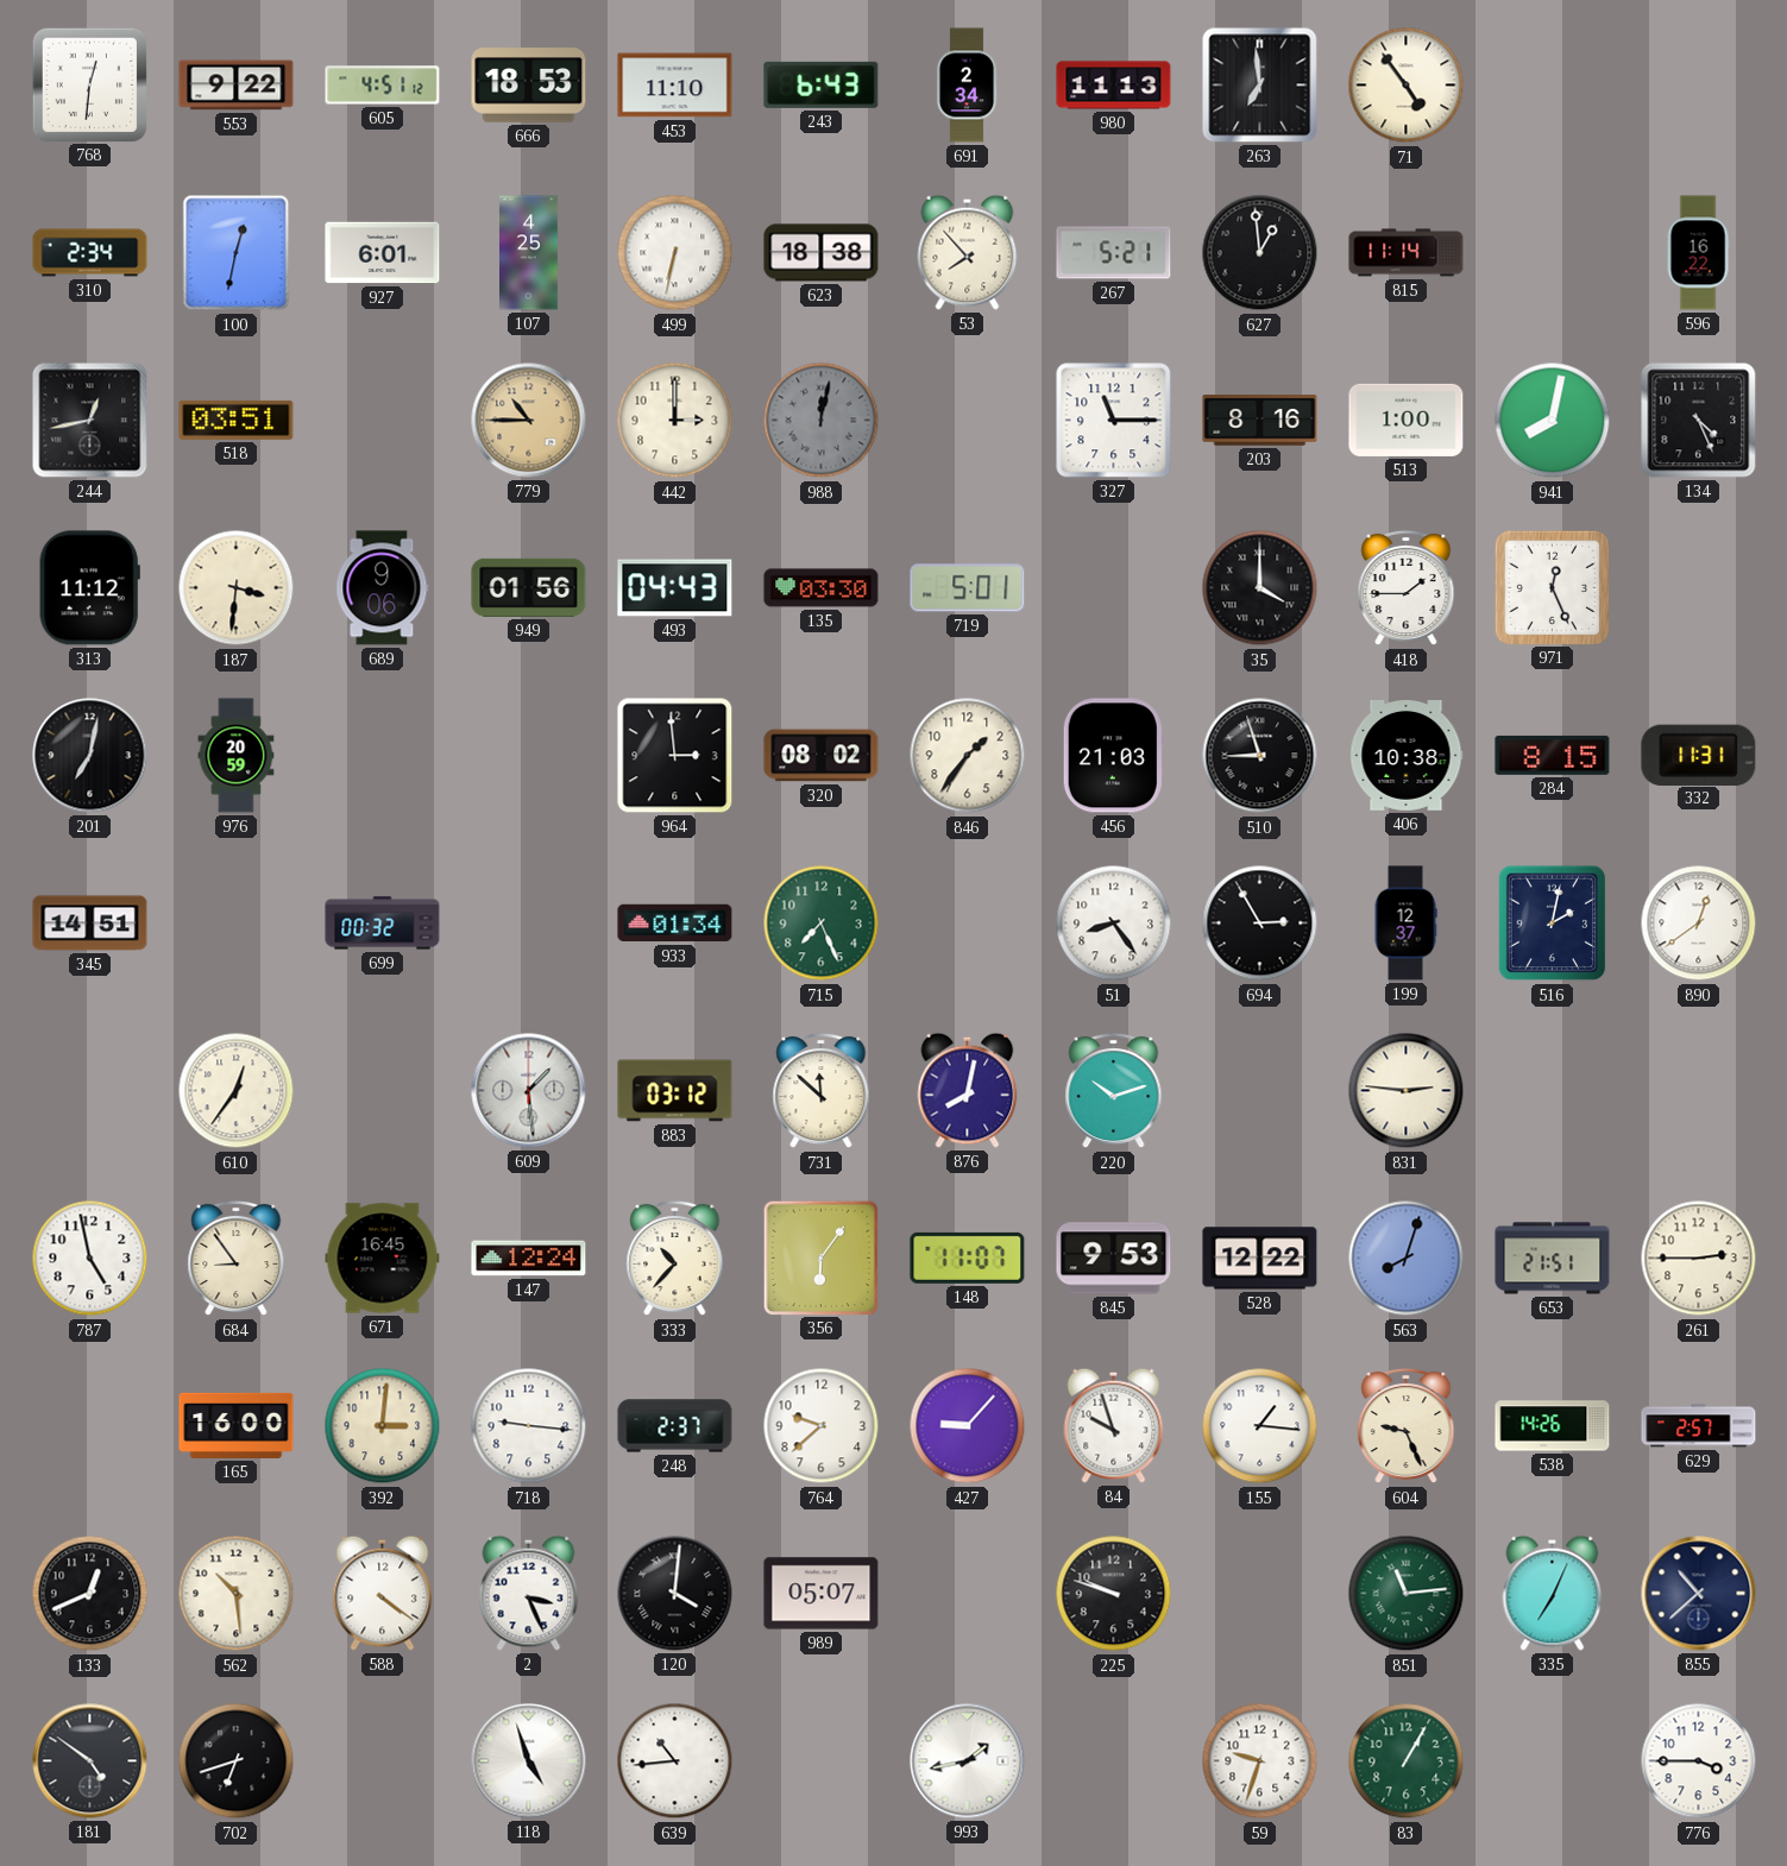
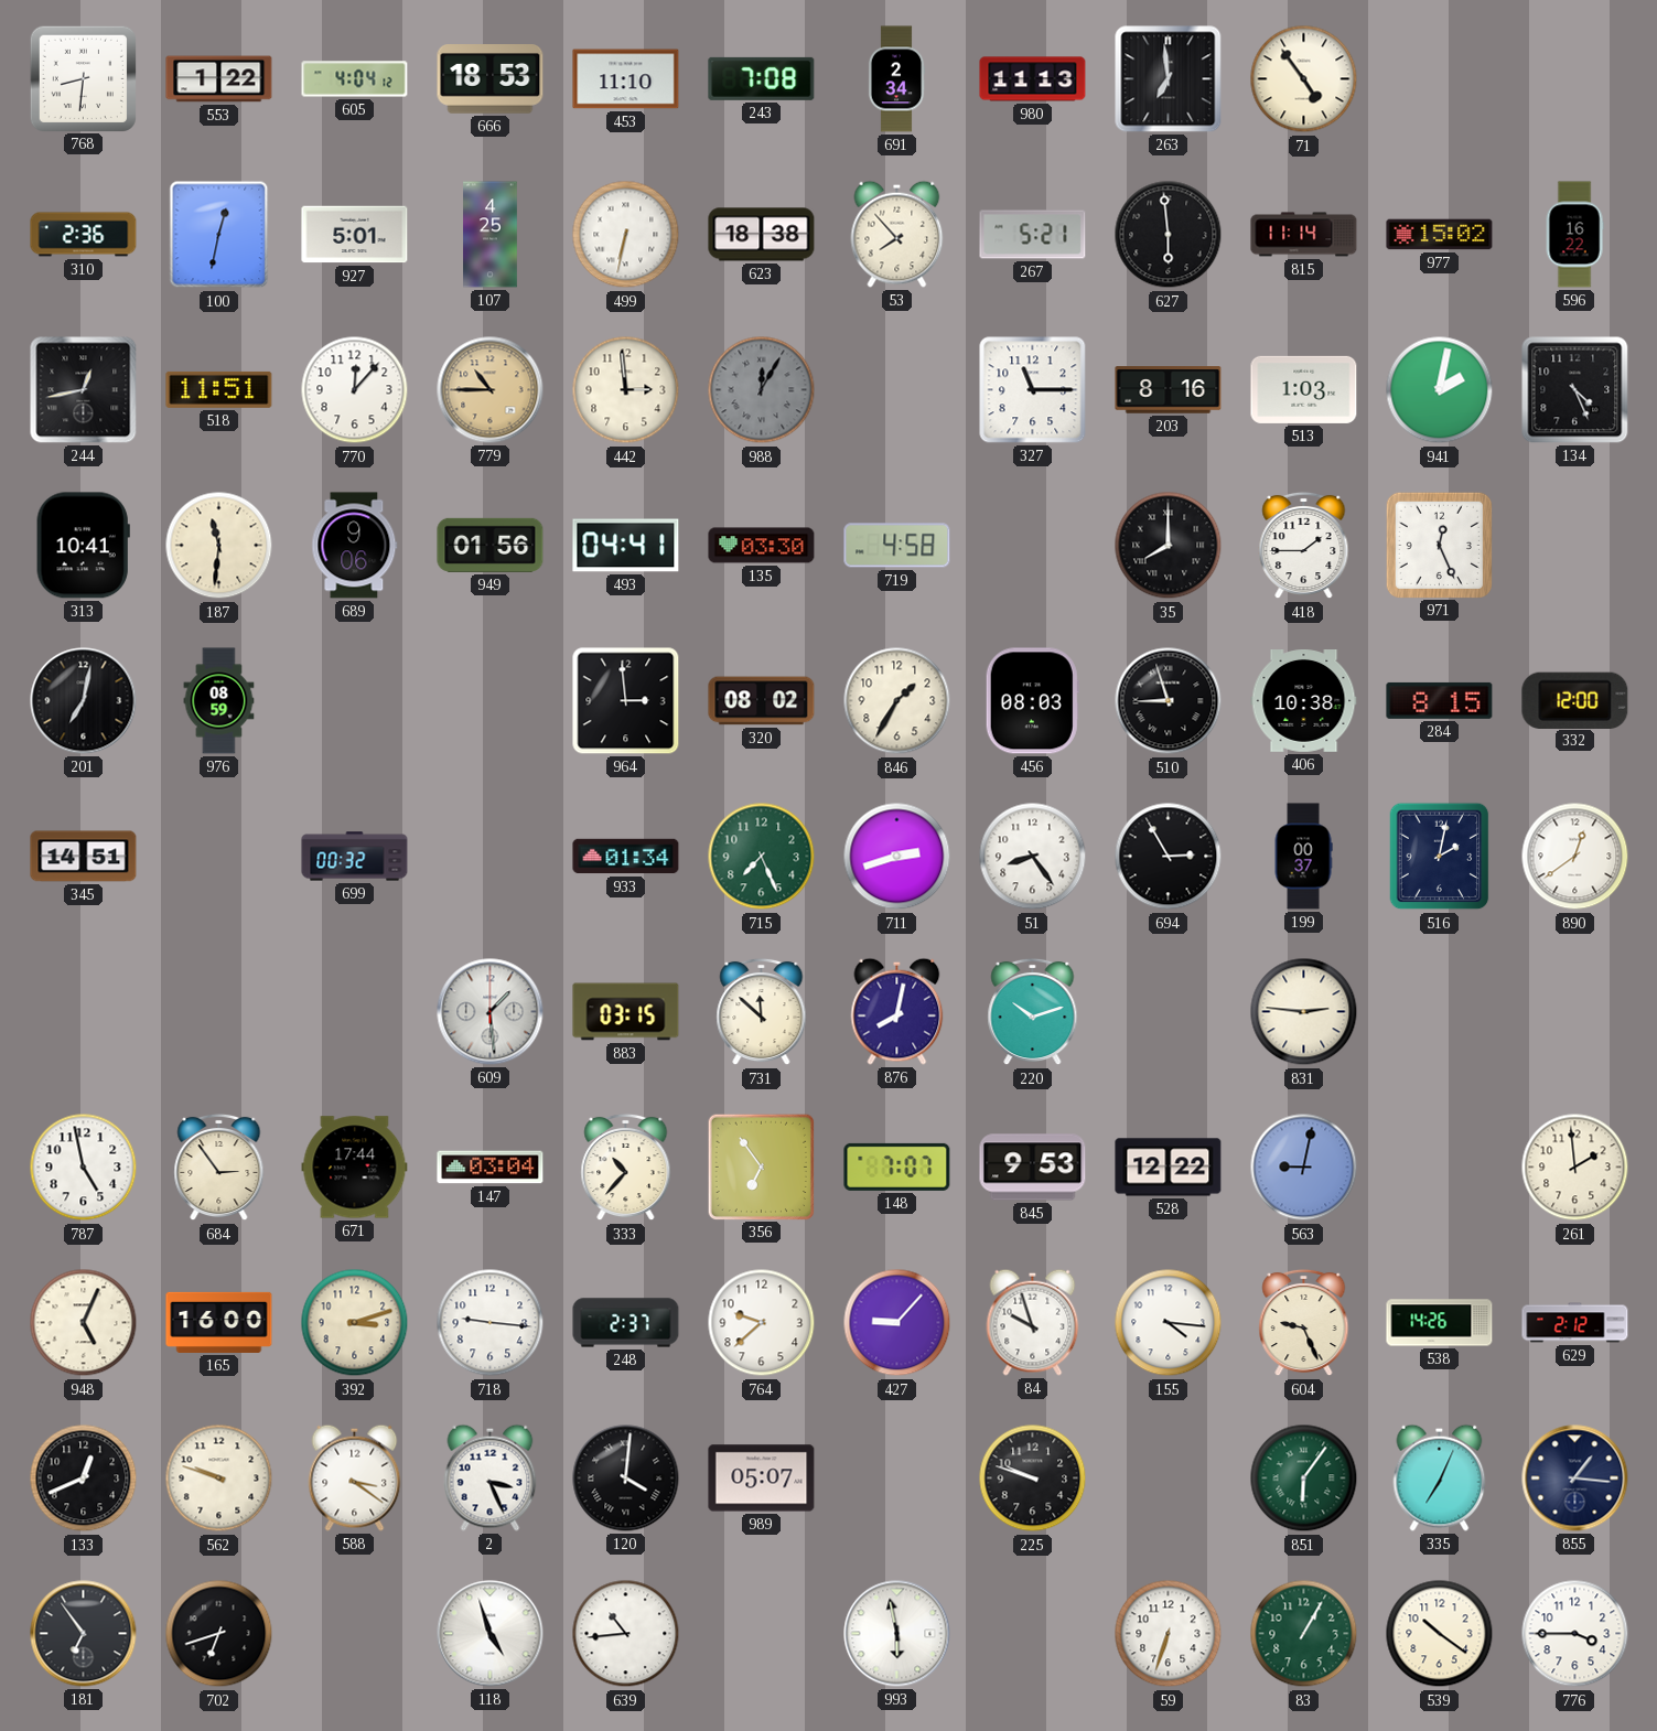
768: 12:31 -> 8:31
553: 9:22 -> 1:22
605: 4:51 -> 4:04
243: 6:43 -> 7:08
310: 2:34 -> 2:36
927: 6:01 -> 5:01
627: 12:59 -> 5:59
977: none -> 15:02
518: 03:51 -> 11:51
770: none -> 12:07
442: 3:00 -> 2:59
988: 12:02 -> 12:05
513: 1:00 -> 1:03
941: 8:02 -> 2:02
313: 11:12 -> 10:41
187: 3:31 -> 11:31
493: 04:43 -> 04:41
719: 5:01 -> 4:58
35: 4:00 -> 8:00
976: 20:59 -> 08:59
846: 1:36 -> 1:35
456: 21:03 -> 08:03
332: 11:31 -> 12:00
711: none -> 2:42
199: 12:37 -> 00:37
610: 12:36 -> none
883: 03:12 -> 03:15
684: 8:54 -> 2:54
671: 16:45 -> 17:44
147: 12:24 -> 03:04
356: 6:06 -> 6:54
148: 11:07 -> 7:07
563: 8:03 -> 9:02
653: 21:51 -> none
261: 2:45 -> 1:59
948: none -> 5:04
392: 3:01 -> 3:12
155: 1:16 -> 4:16
629: 2:57 -> 2:12
562: 10:29 -> 9:48
588: 4:21 -> 3:21
851: 11:14 -> 6:06
855: 10:38 -> 1:16
181: 4:51 -> 6:54
993: 1:43 -> 5:58
59: 9:33 -> 6:33
539: none -> 10:21
